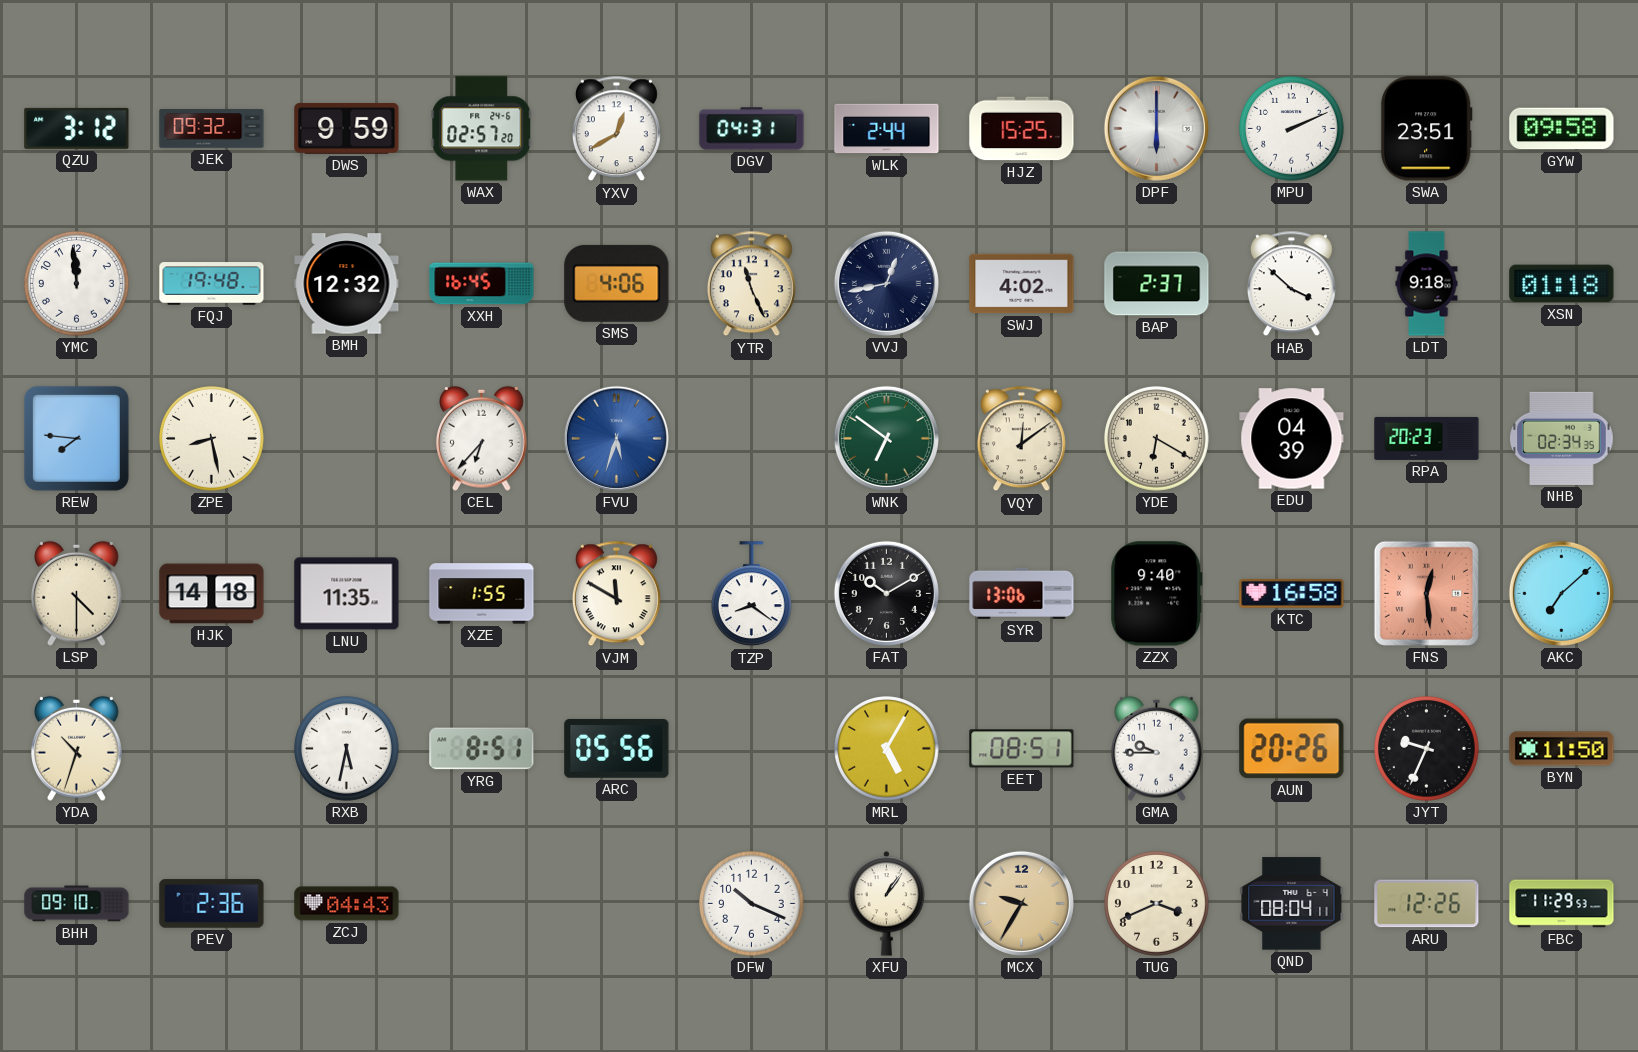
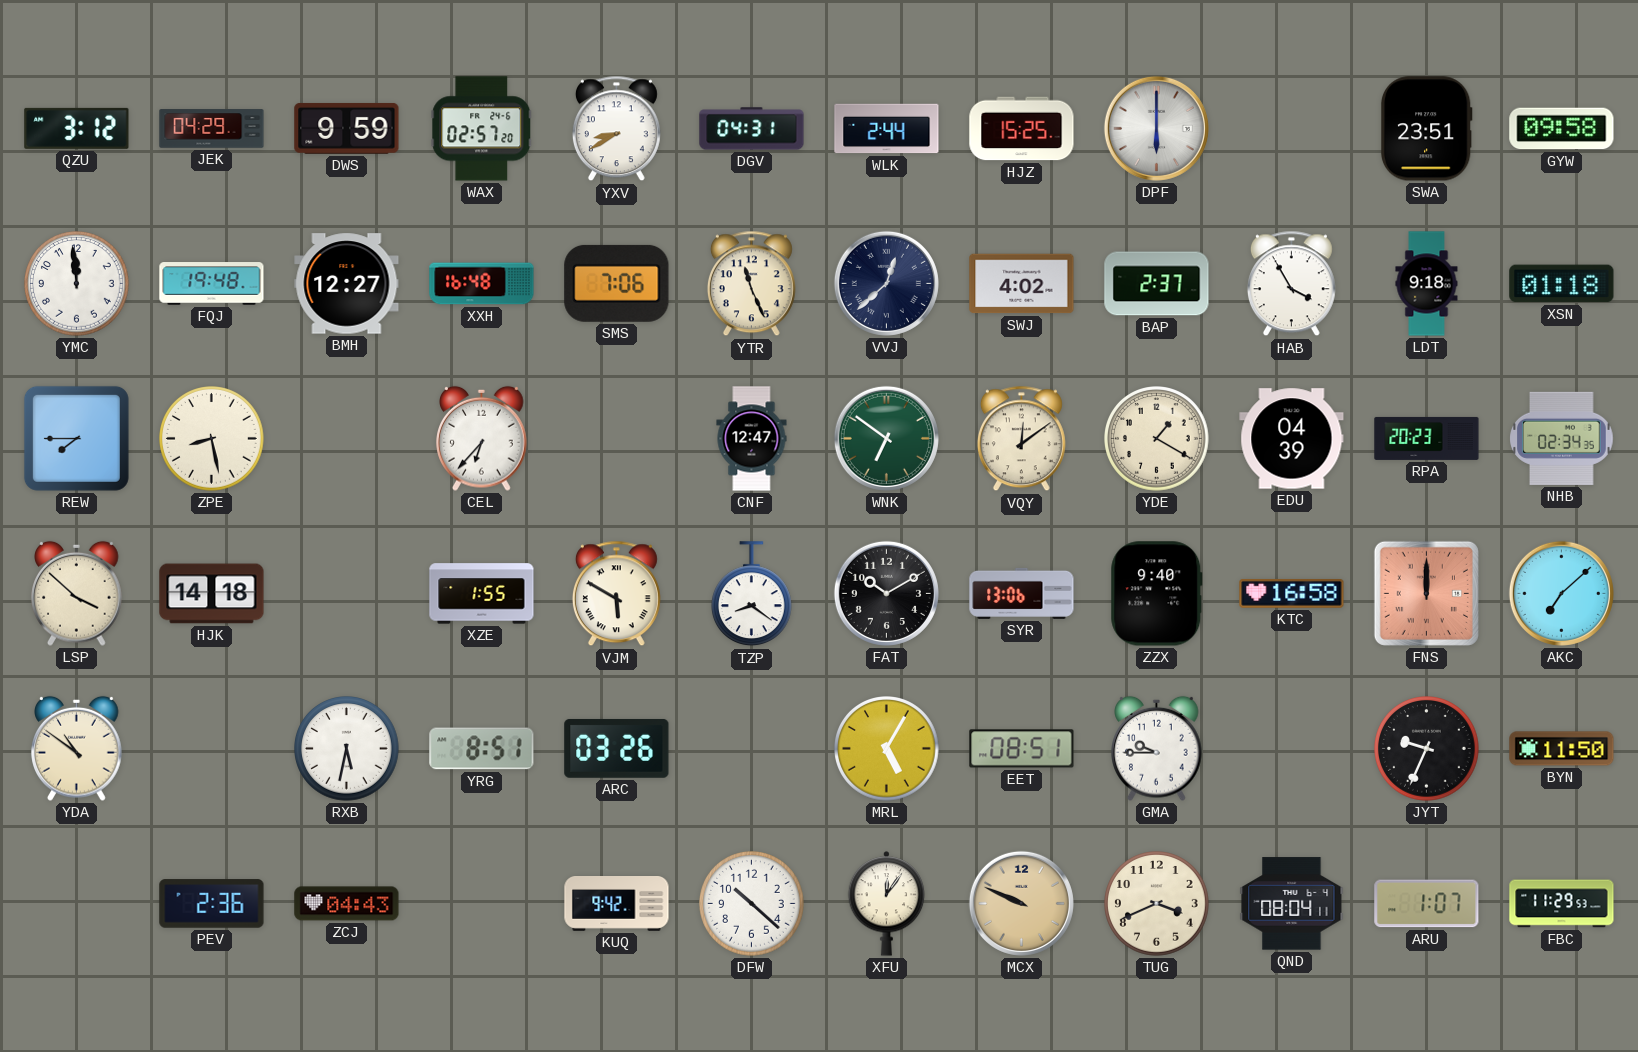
JEK: 09:32 -> 04:29
YXV: 12:40 -> 8:40
MPU: 2:11 -> none
BMH: 12:32 -> 12:27
XXH: 16:45 -> 16:48
SMS: 4:06 -> 7:06
VVJ: 12:43 -> 12:38
HAB: 3:52 -> 3:55
REW: 7:46 -> 7:45
FVU: 5:33 -> none
CNF: none -> 12:47
YDE: 6:20 -> 1:20
LSP: 4:30 -> 3:52
LNU: 11:35 -> none
VJM: 11:50 -> 5:50
FNS: 12:29 -> 12:00
YDA: 10:33 -> 10:51
ARC: 05:56 -> 03:26
AUN: 20:26 -> none
BHH: 09:10 -> none
KUQ: none -> 9:42
DFW: 10:19 -> 10:22
XFU: 1:06 -> 12:06
MCX: 9:35 -> 9:49
ARU: 12:26 -> 1:07
